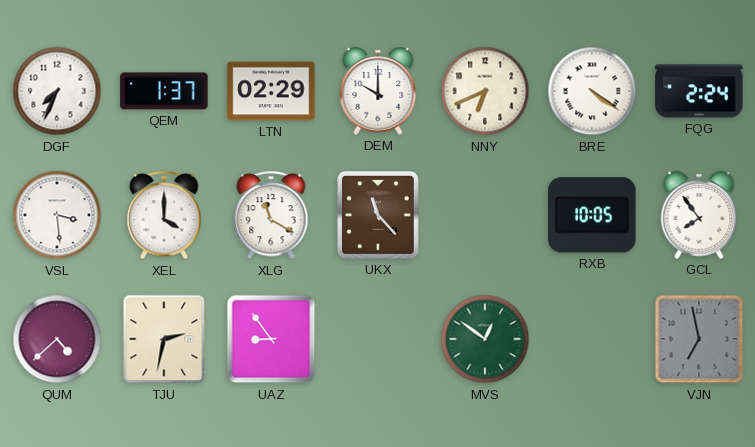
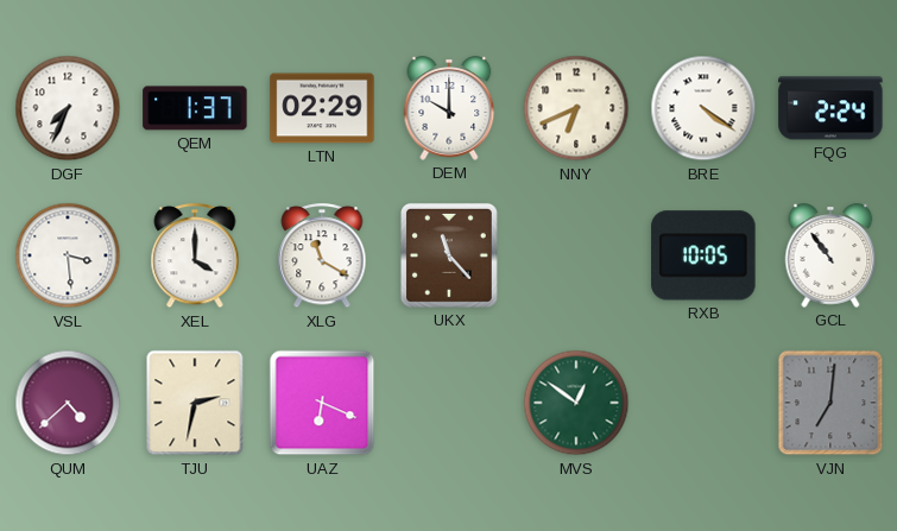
GCL: 7:54 -> 10:54
UAZ: 8:54 -> 6:19
VJN: 6:58 -> 7:01
